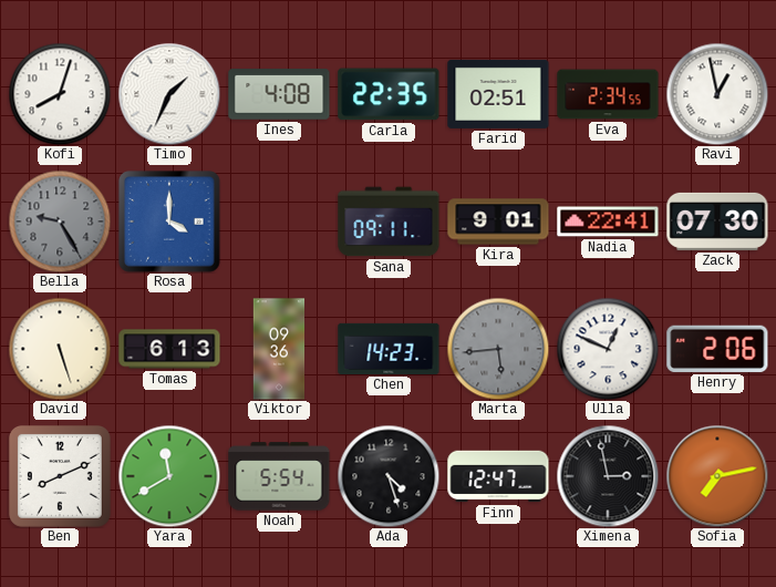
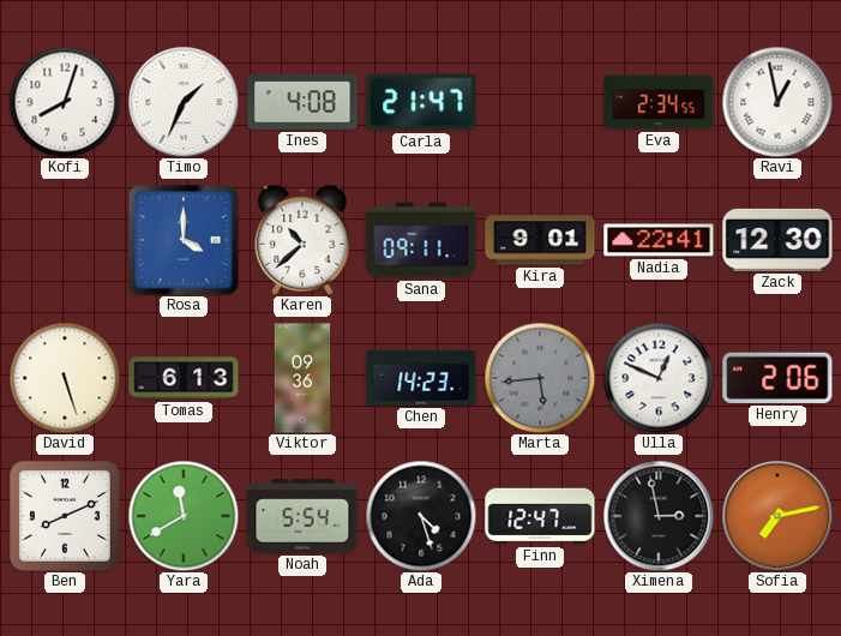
Carla: 22:35 -> 21:47
Farid: 02:51 -> none
Bella: 9:25 -> none
Karen: none -> 10:38
Zack: 07:30 -> 12:30
